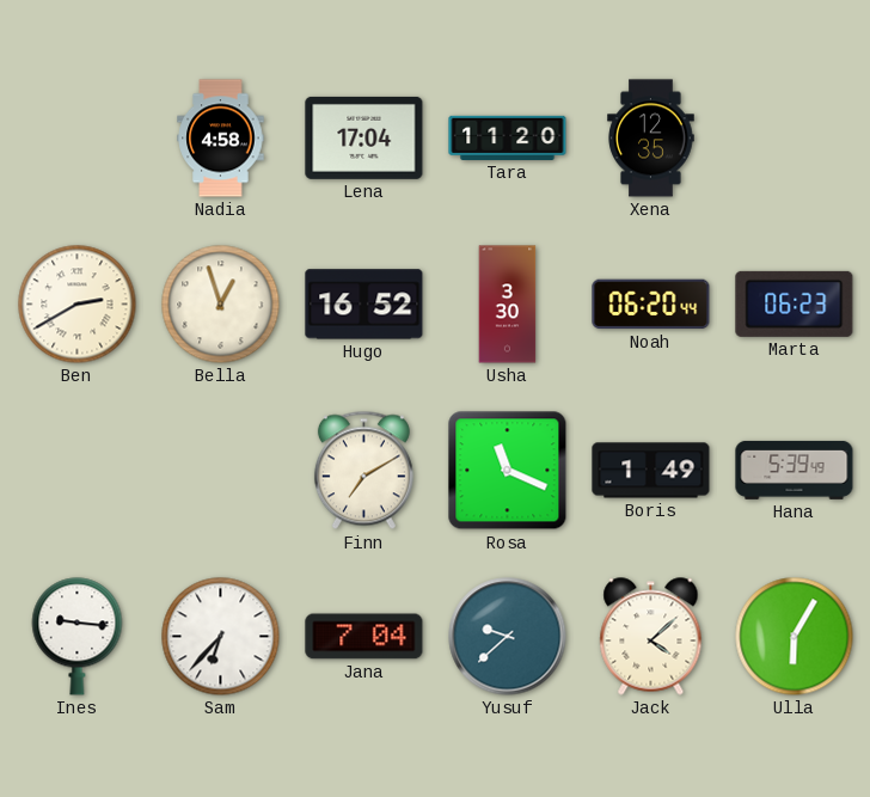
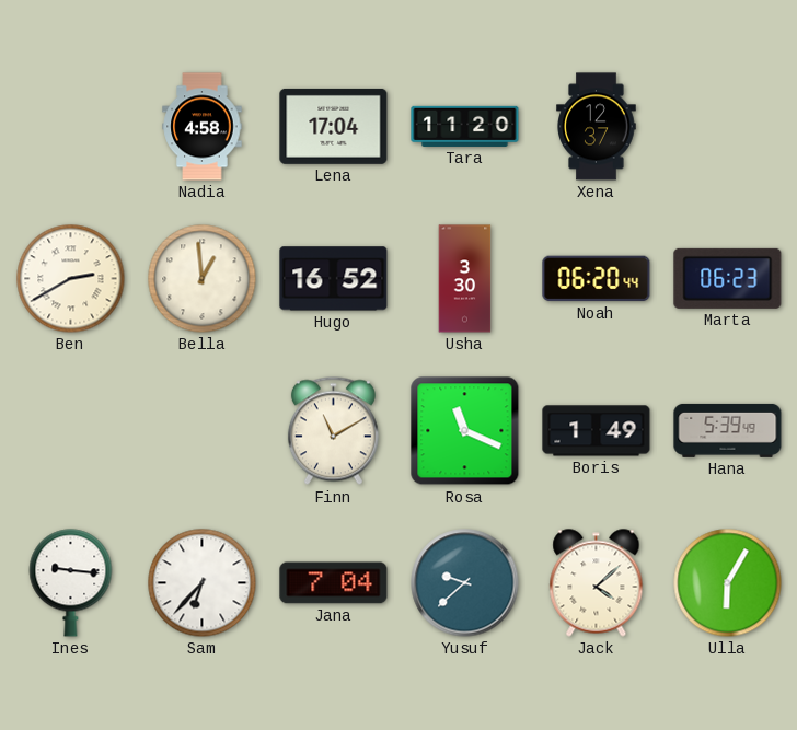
Xena: 12:35 -> 12:37
Bella: 12:57 -> 12:59
Finn: 7:10 -> 11:10
